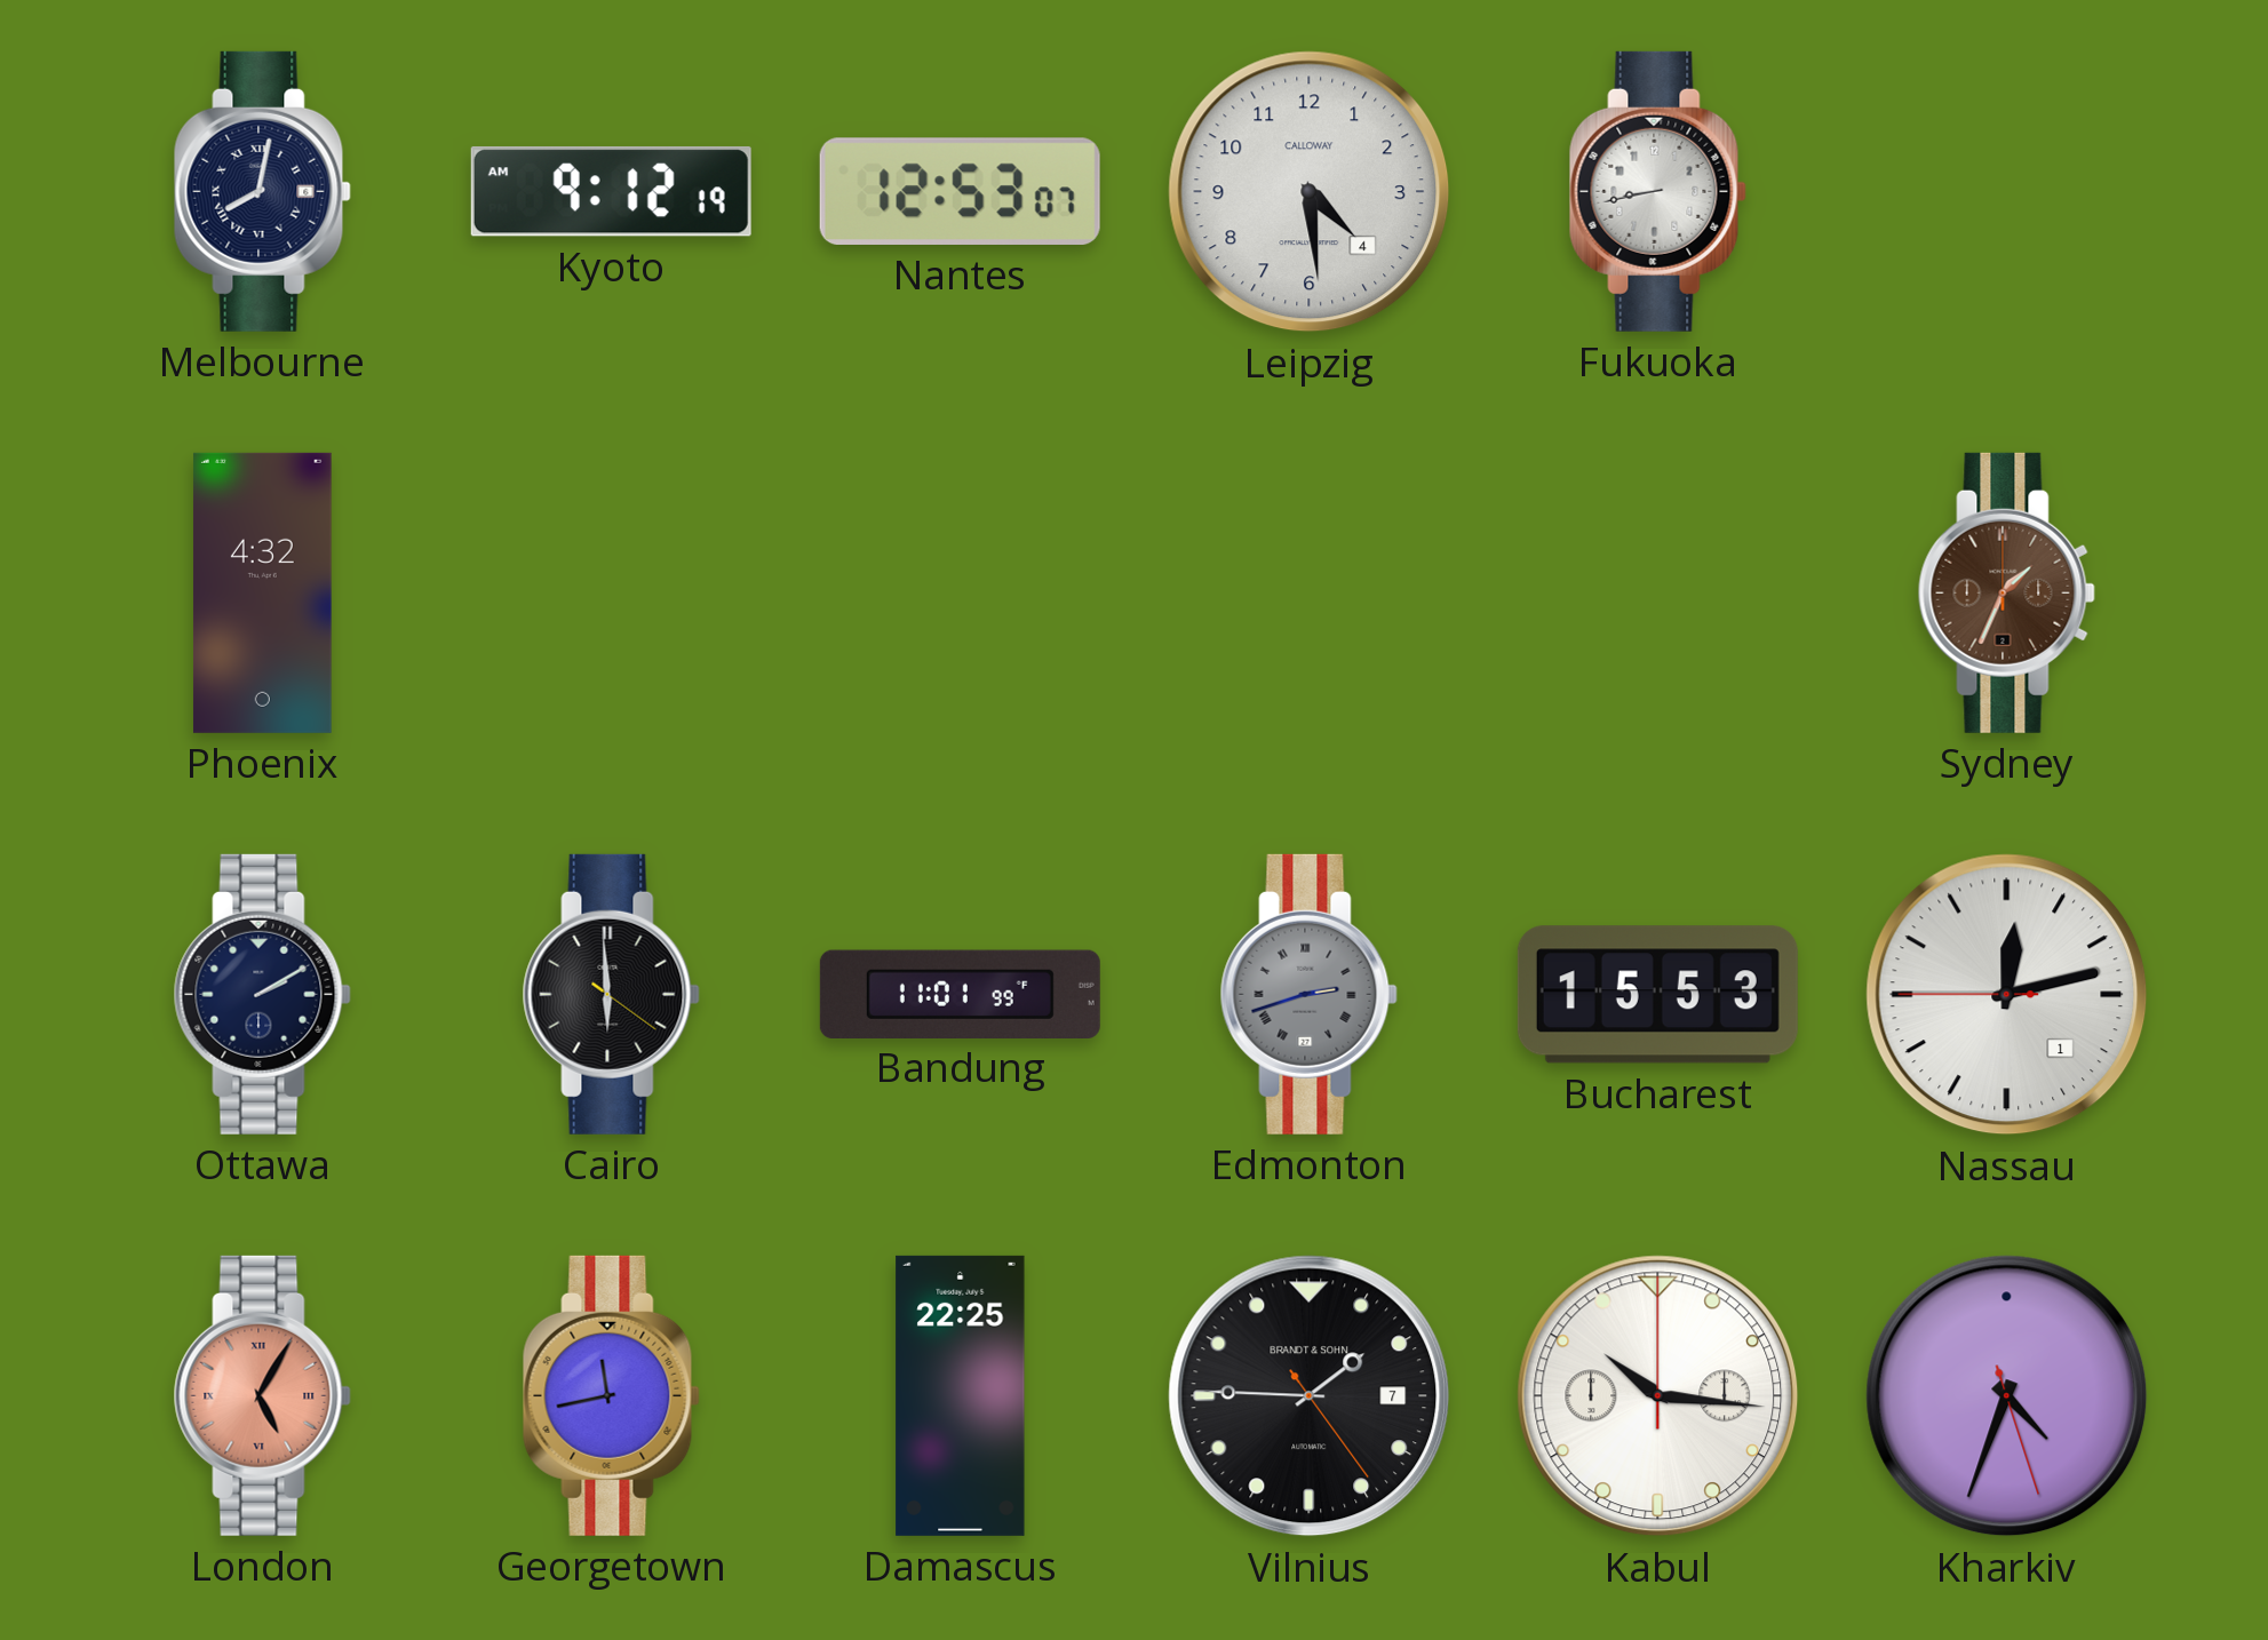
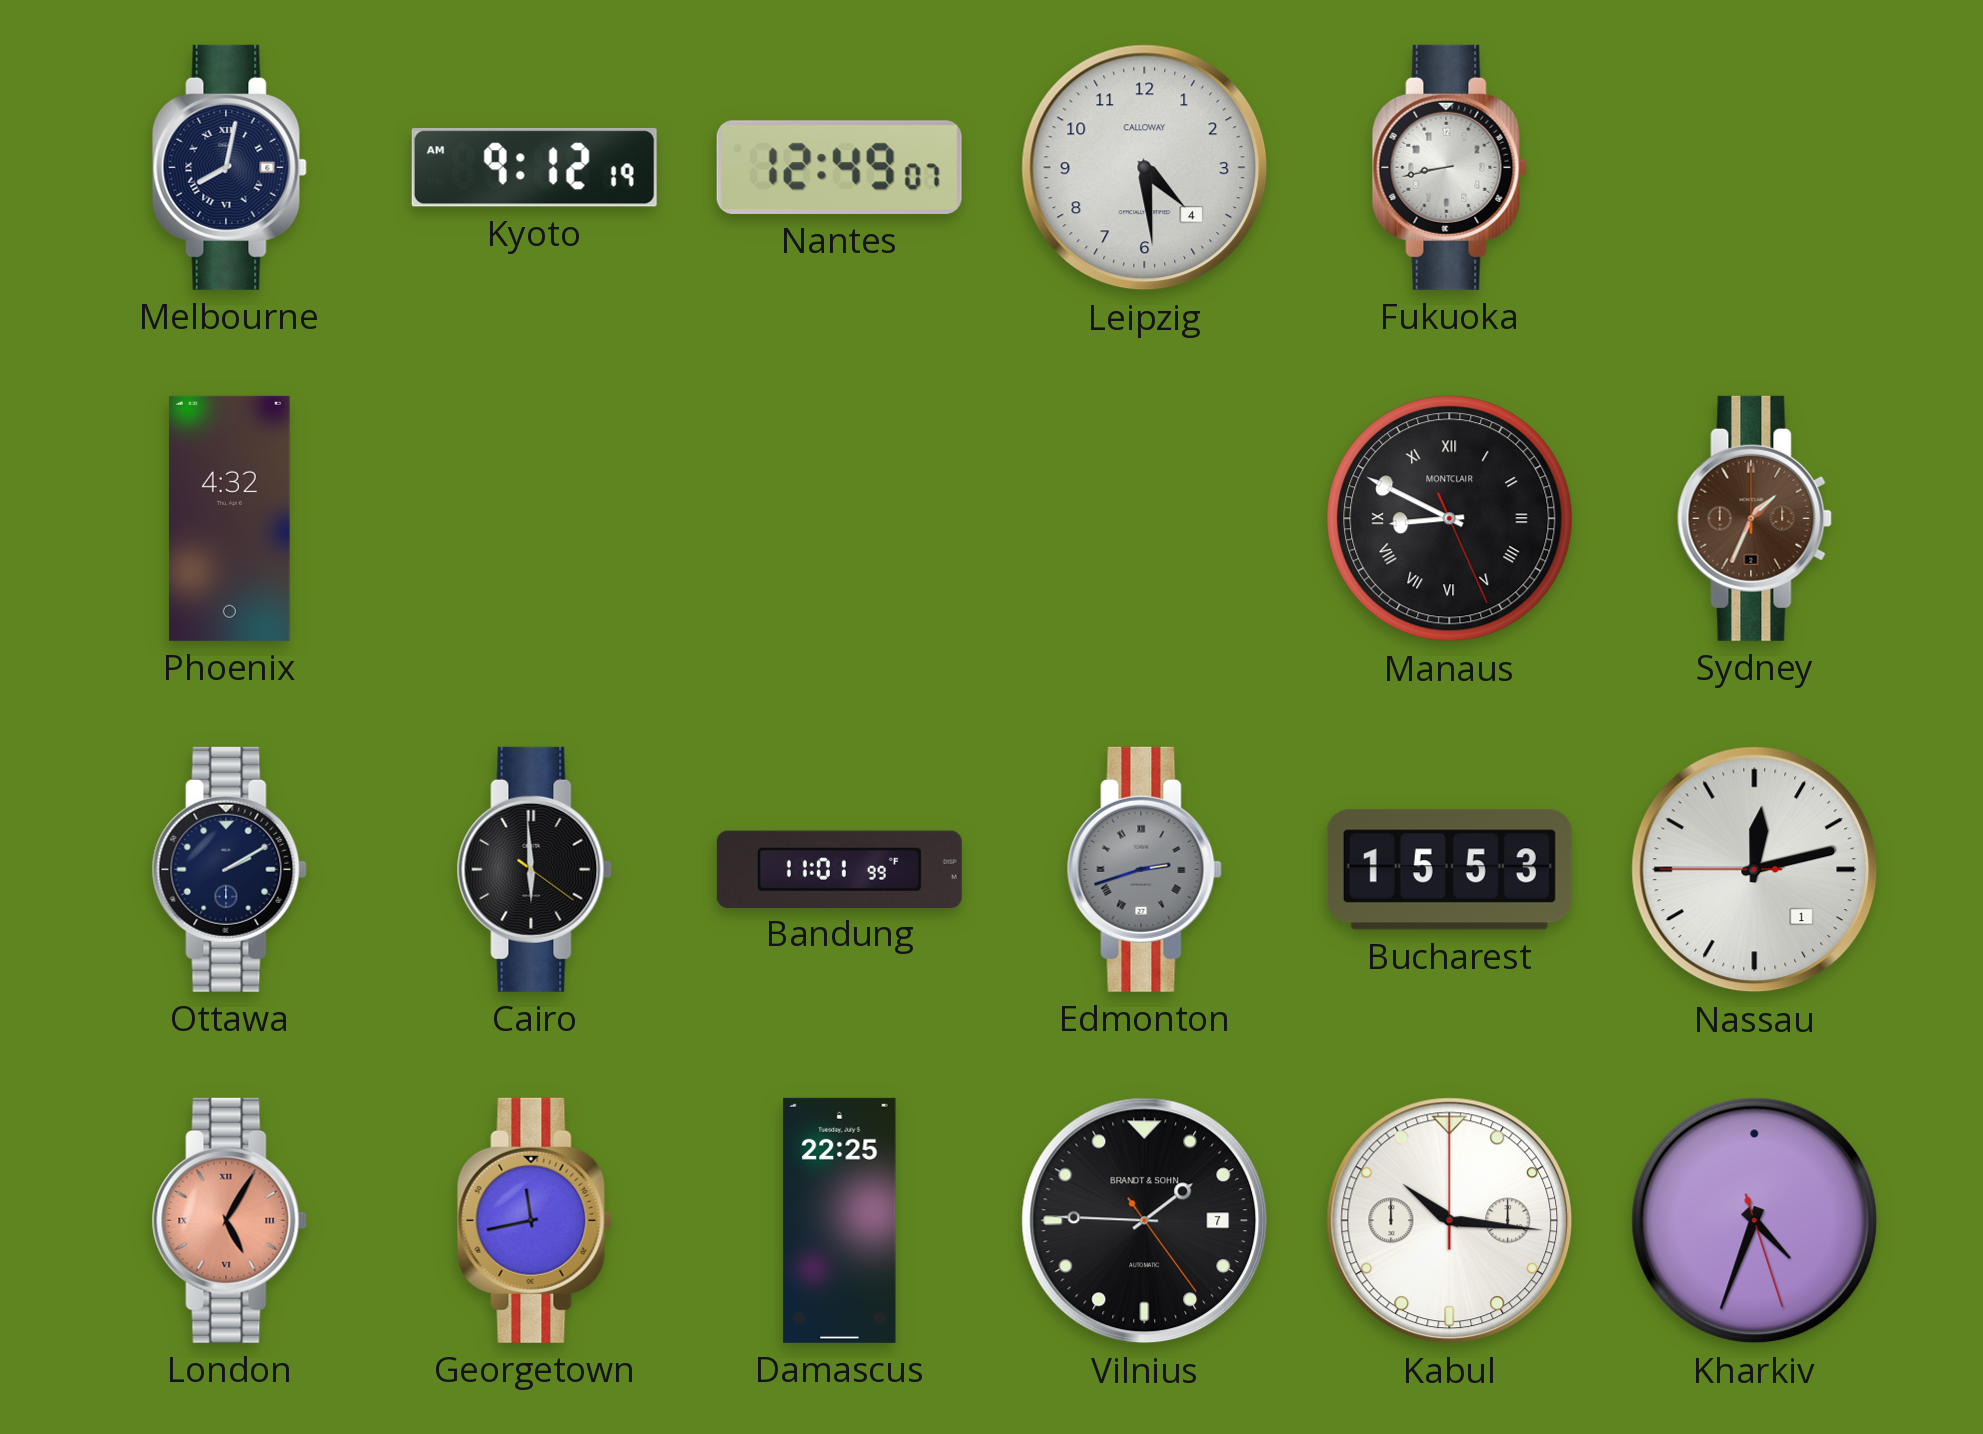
Nantes: 12:53 -> 12:49
Manaus: none -> 8:49
